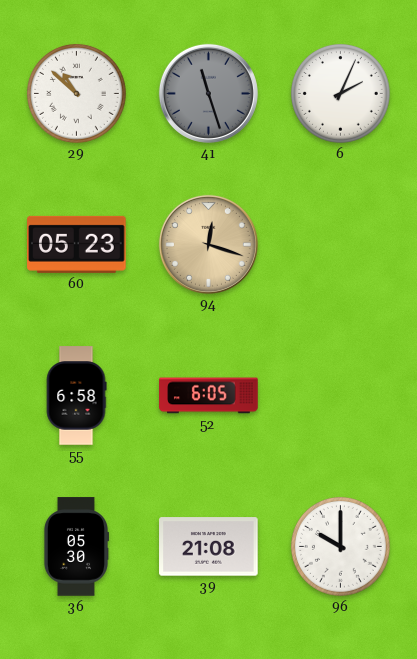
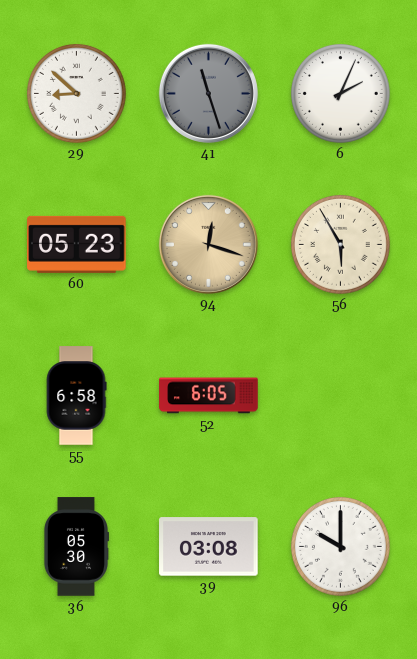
29: 10:52 -> 8:52
56: none -> 5:55
39: 21:08 -> 03:08
